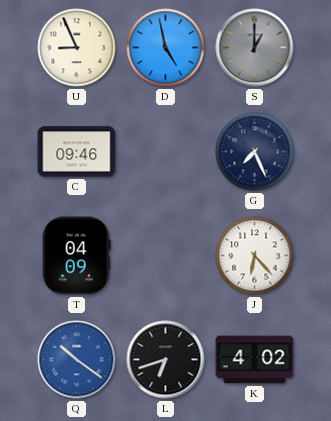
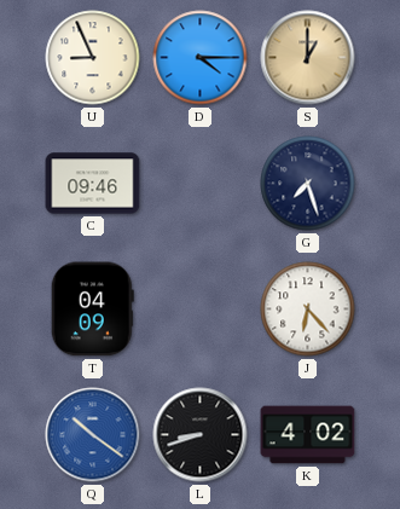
D: 4:58 -> 4:15
S dial: grey -> champagne
G: 7:26 -> 7:27
L: 6:42 -> 8:42
